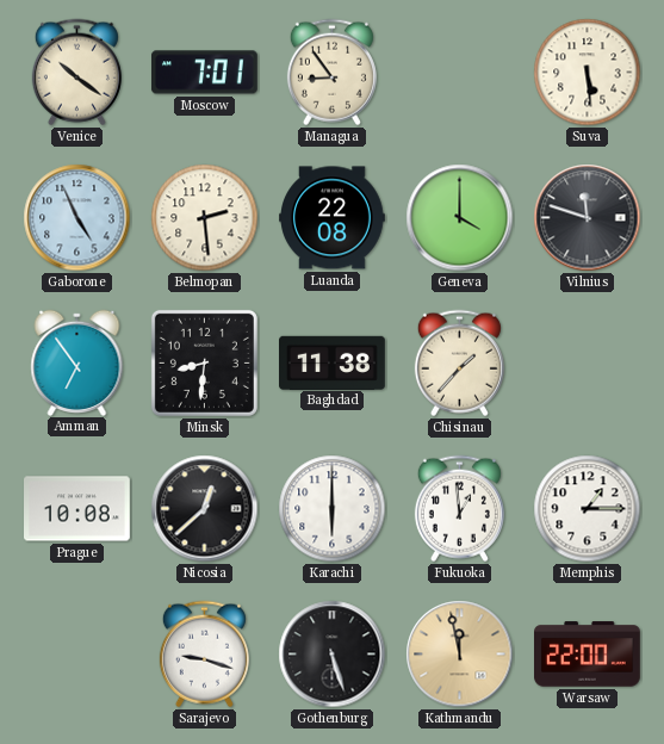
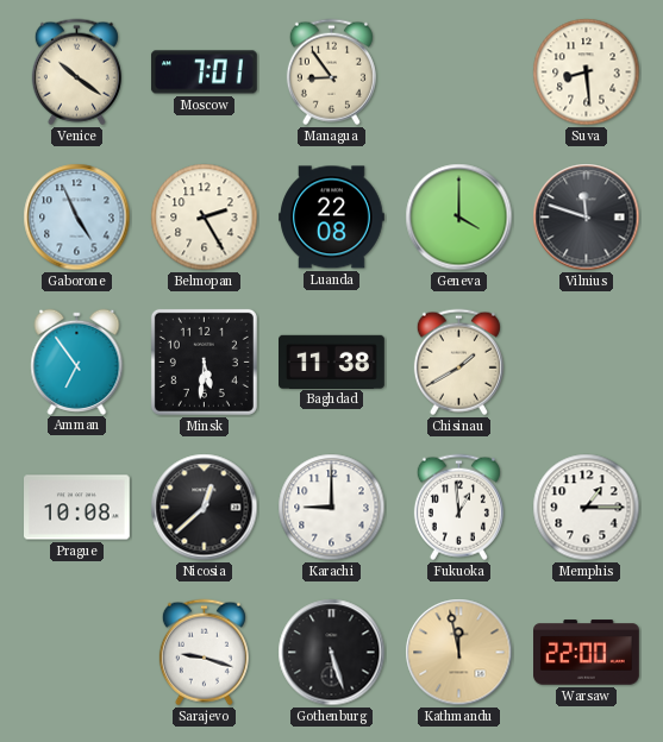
Suva: 5:29 -> 8:29
Belmopan: 2:29 -> 2:25
Minsk: 8:31 -> 5:31
Chisinau: 1:37 -> 1:40
Karachi: 6:00 -> 9:00
